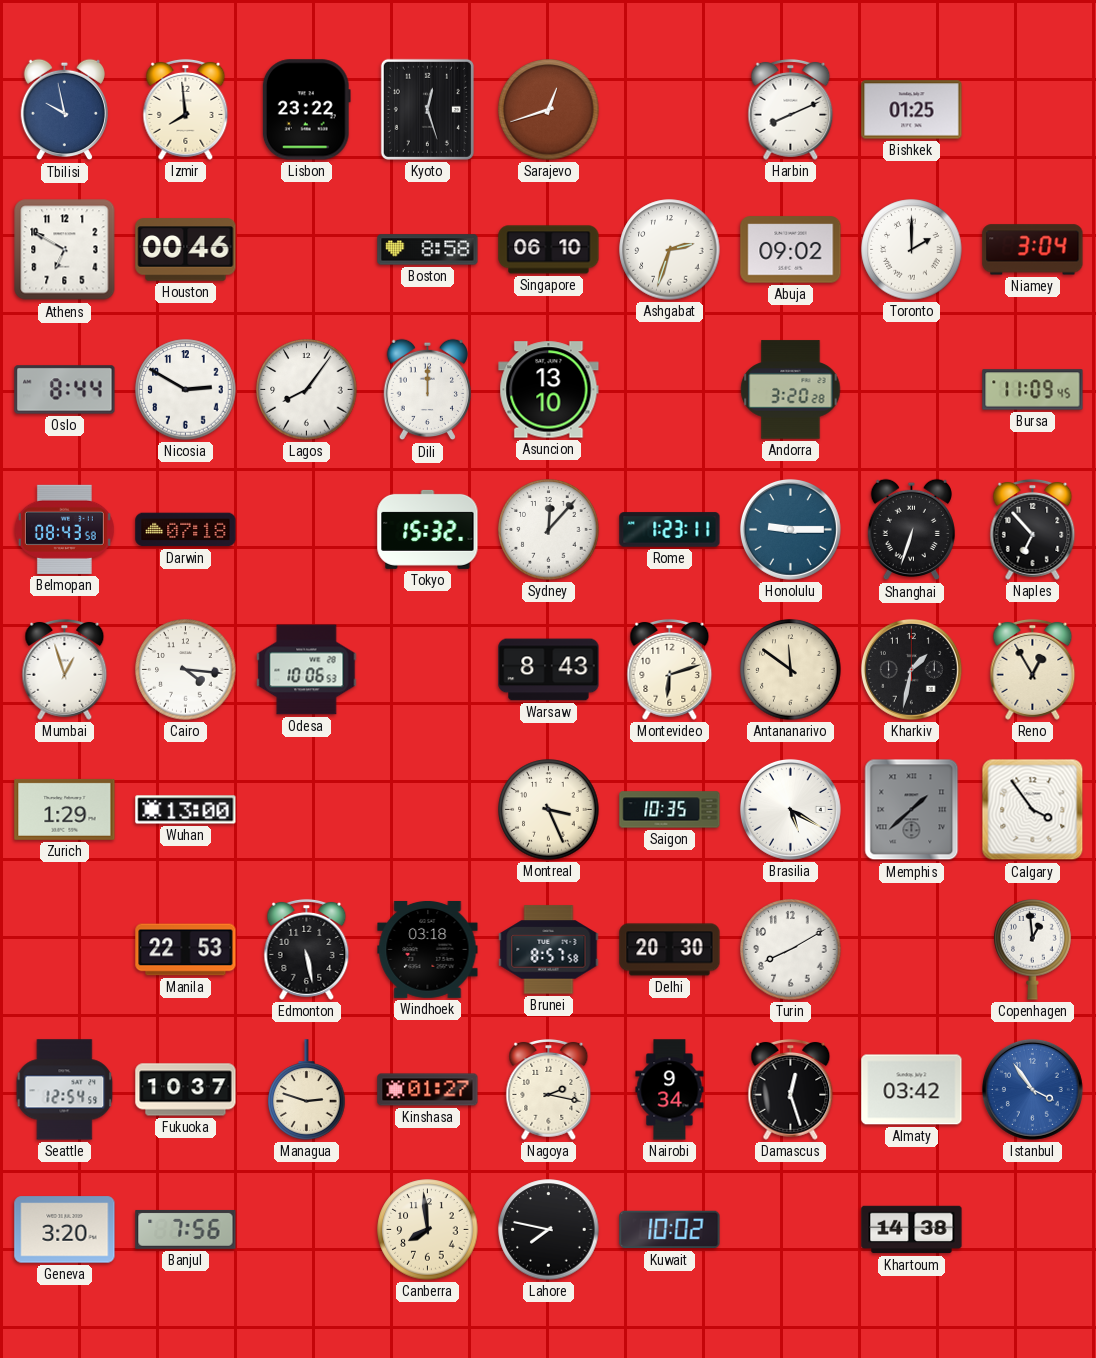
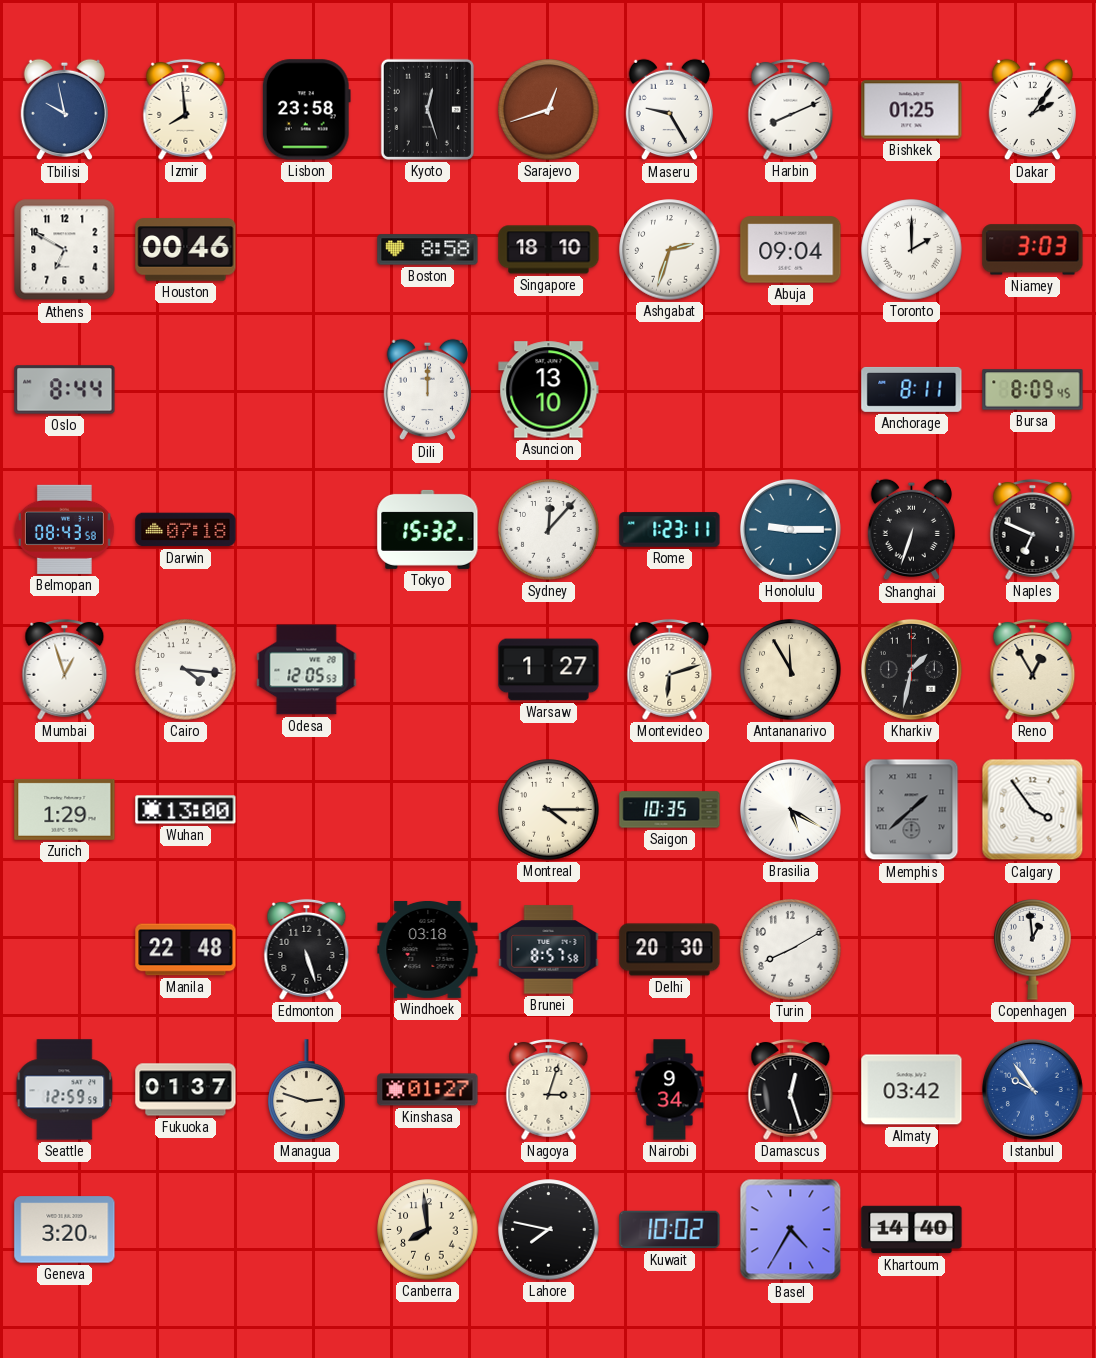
Lisbon: 23:22 -> 23:58
Maseru: none -> 9:25
Dakar: none -> 2:06
Singapore: 06:10 -> 18:10
Abuja: 09:02 -> 09:04
Niamey: 3:04 -> 3:03
Nicosia: 2:50 -> none
Lagos: 8:06 -> none
Andorra: 3:20 -> none
Anchorage: none -> 8:11
Bursa: 11:09 -> 8:09
Naples: 6:53 -> 6:49
Odesa: 10:06 -> 12:05
Warsaw: 8:43 -> 1:27
Antananarivo: 11:51 -> 11:55
Montreal: 3:26 -> 4:15
Manila: 22:53 -> 22:48
Edmonton: 5:28 -> 5:27
Seattle: 12:54 -> 12:59
Fukuoka: 10:37 -> 01:37
Nagoya: 2:17 -> 3:03
Istanbul: 3:54 -> 9:54
Banjul: 7:56 -> none
Basel: none -> 4:35
Khartoum: 14:38 -> 14:40
